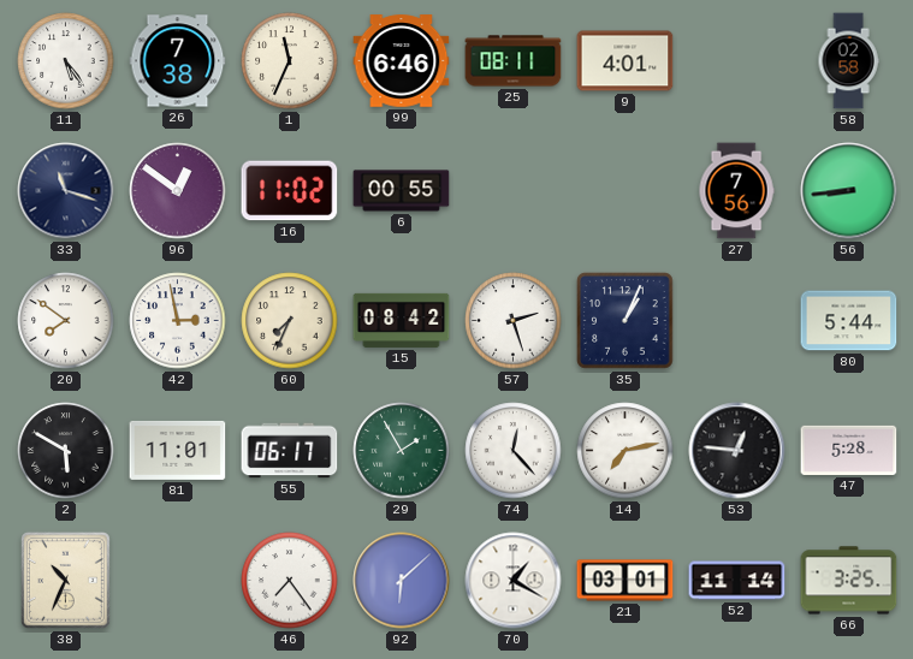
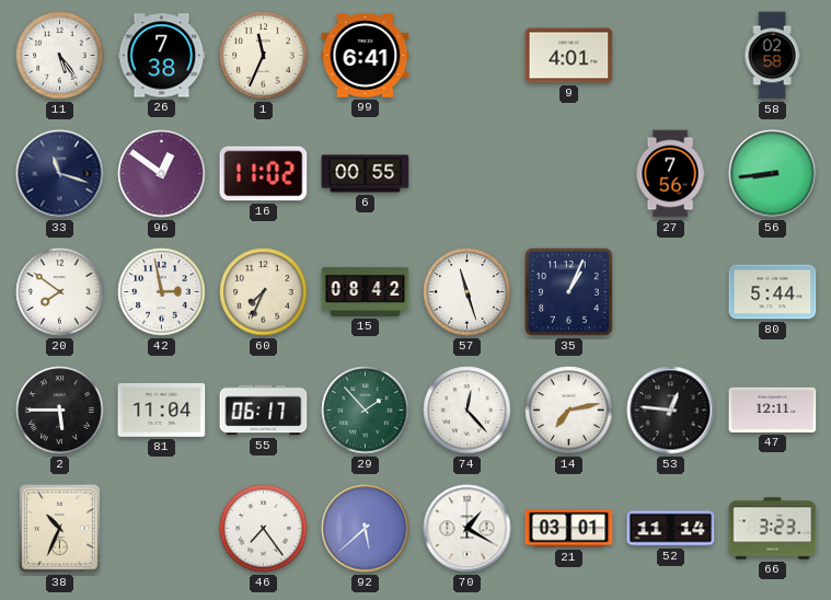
99: 6:46 -> 6:41
25: 08:11 -> none
57: 2:27 -> 11:27
2: 5:50 -> 5:45
81: 11:01 -> 11:04
29: 1:55 -> 1:53
47: 5:28 -> 12:11
92: 6:08 -> 5:38
66: 3:25 -> 3:23
